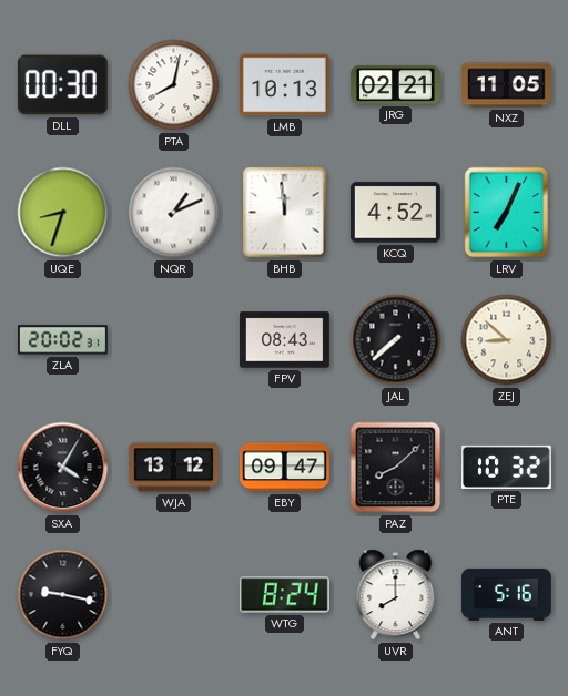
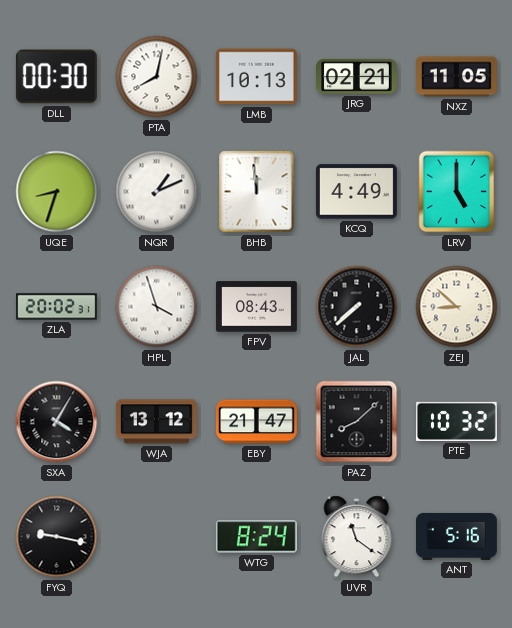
KCQ: 4:52 -> 4:49
LRV: 7:04 -> 5:00
HPL: none -> 3:57
EBY: 09:47 -> 21:47
UVR: 8:00 -> 11:21
